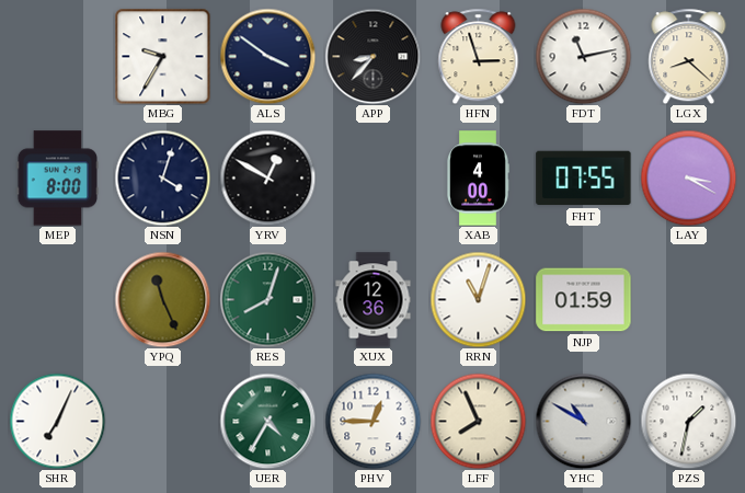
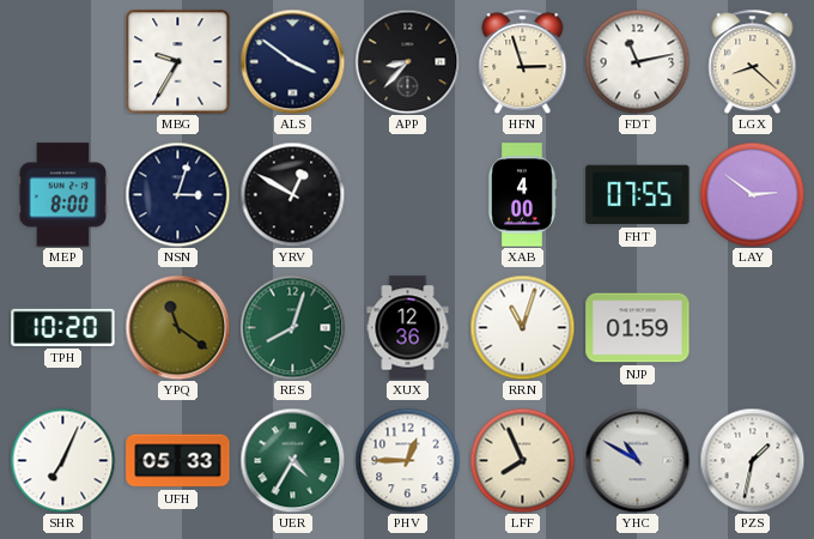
NSN: 4:03 -> 3:03
LAY: 3:20 -> 2:51
TPH: none -> 10:20
YPQ: 11:26 -> 11:21
UFH: none -> 05:33
